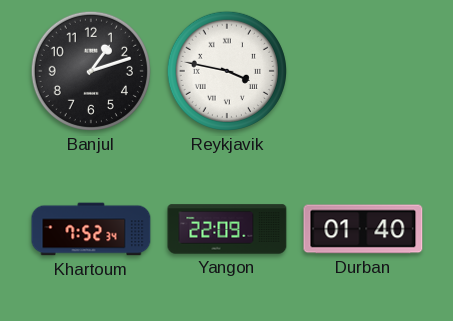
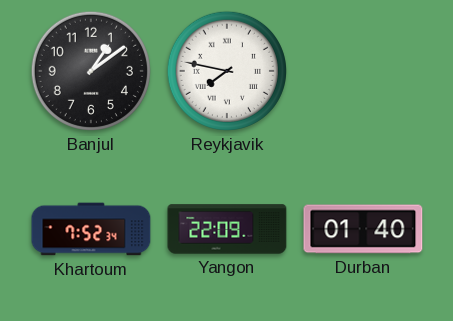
Banjul: 1:12 -> 1:09
Reykjavik: 3:47 -> 7:47
